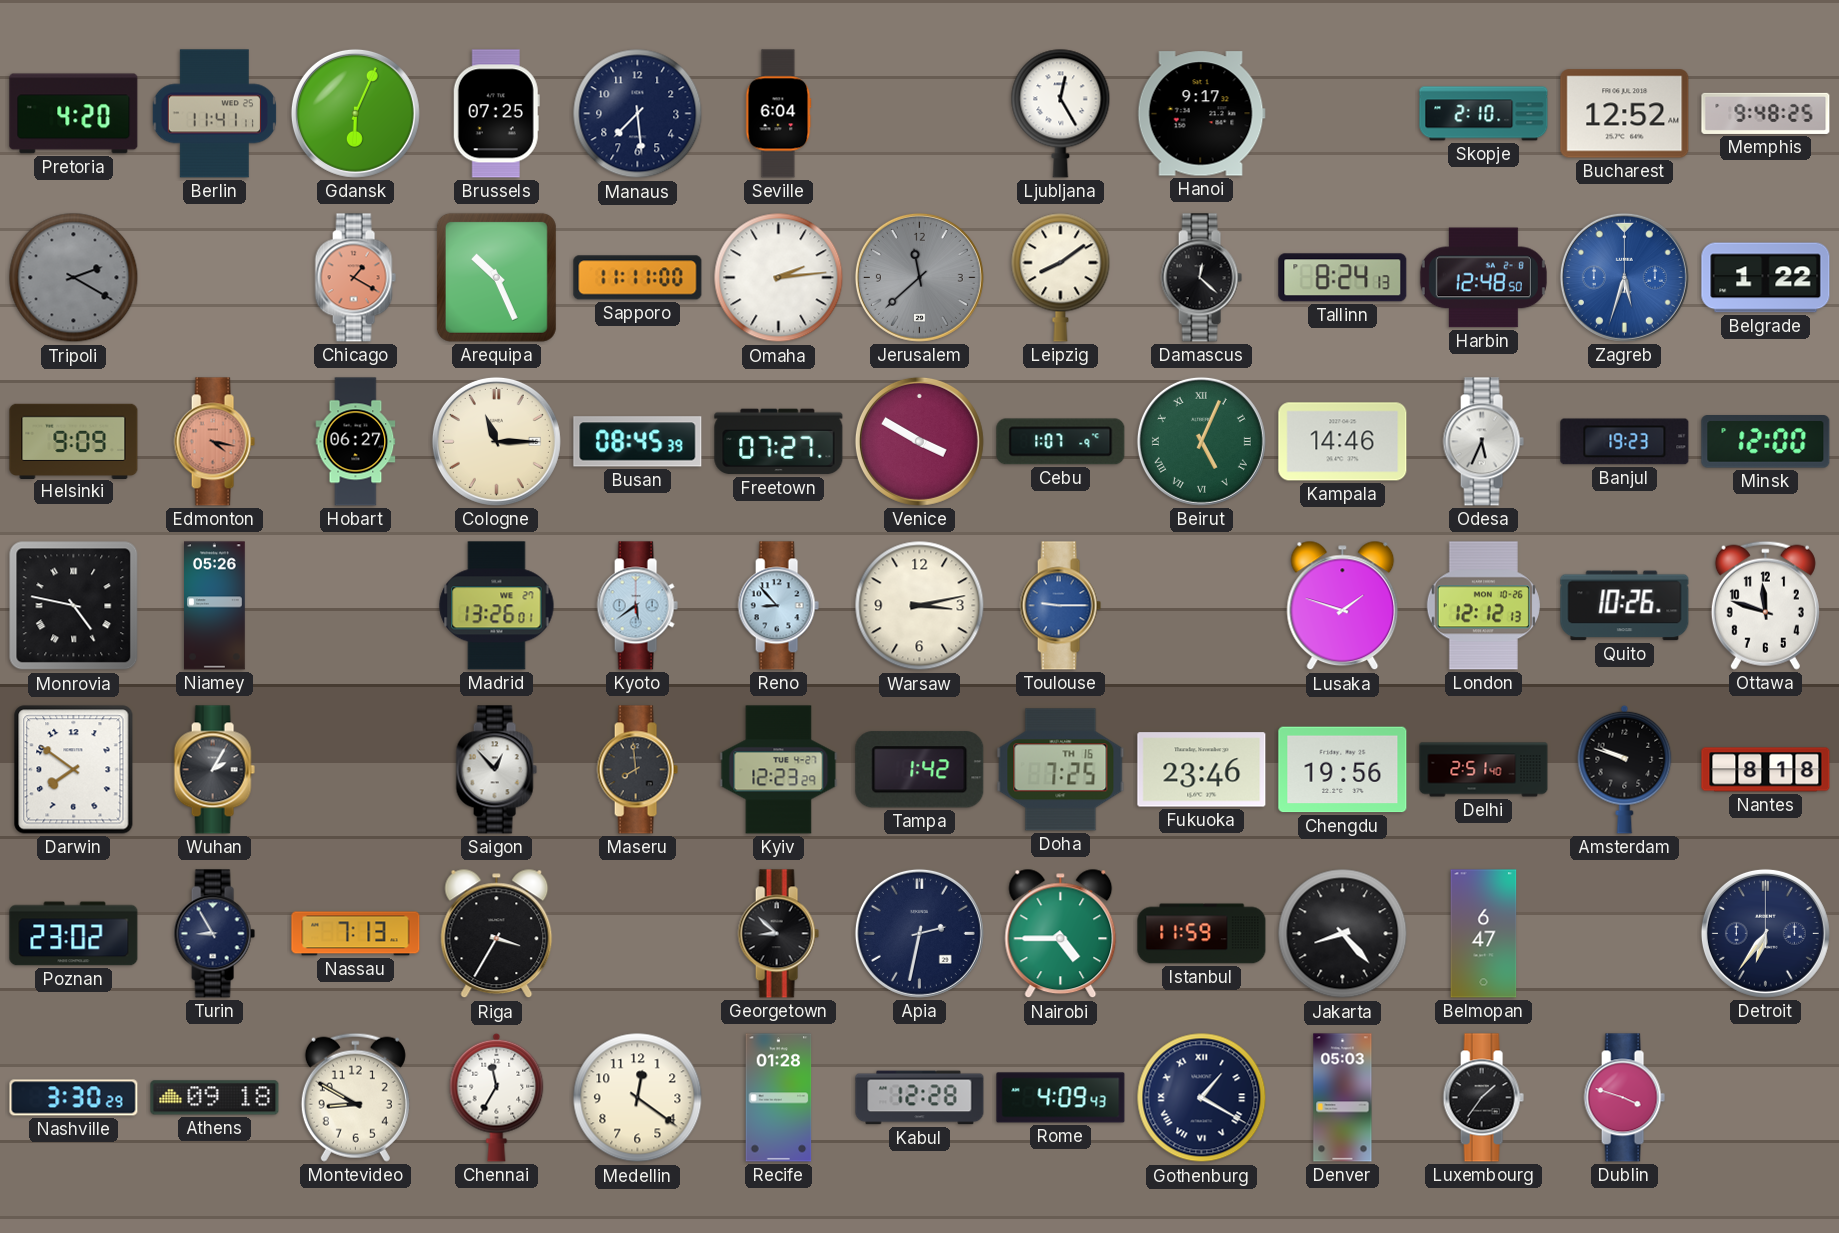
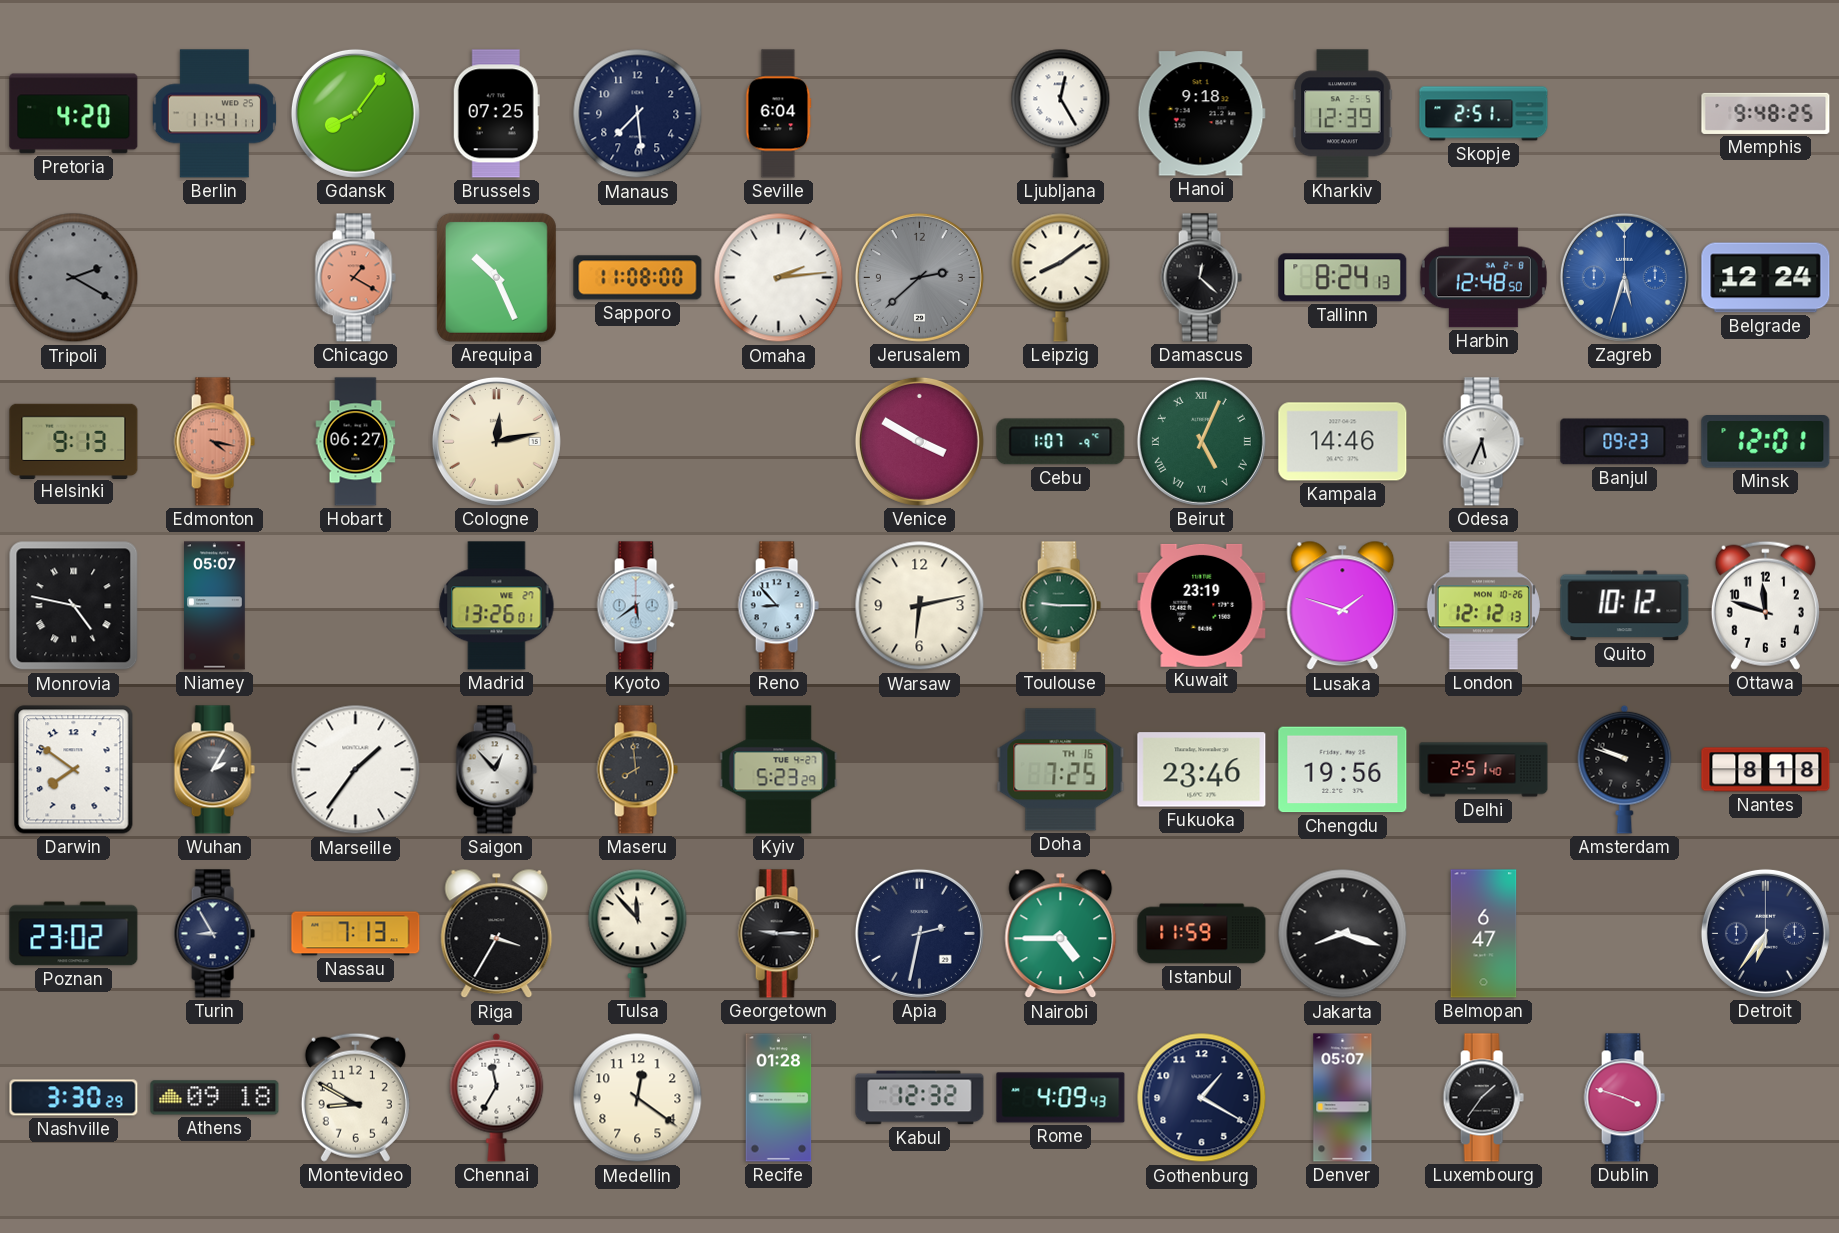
Gdansk: 6:04 -> 8:06
Hanoi: 9:17 -> 9:18
Kharkiv: none -> 12:39
Skopje: 2:10 -> 2:51
Bucharest: 12:52 -> none
Sapporo: 11:11 -> 11:08
Jerusalem: 11:38 -> 2:38
Belgrade: 1:22 -> 12:24
Helsinki: 9:09 -> 9:13
Cologne: 11:15 -> 12:13
Busan: 08:45 -> none
Freetown: 07:27 -> none
Banjul: 19:23 -> 09:23
Minsk: 12:00 -> 12:01
Niamey: 05:26 -> 05:07
Warsaw: 3:13 -> 6:13
Toulouse dial: blue -> green
Kuwait: none -> 23:19
Quito: 10:26 -> 10:12
Marseille: none -> 1:36
Kyiv: 12:23 -> 5:23
Tampa: 1:42 -> none
Tulsa: none -> 11:53
Georgetown: 8:52 -> 9:15
Jakarta: 8:23 -> 8:18
Kabul: 12:28 -> 12:32
Gothenburg numerals: Roman -> Arabic
Denver: 05:03 -> 05:07
